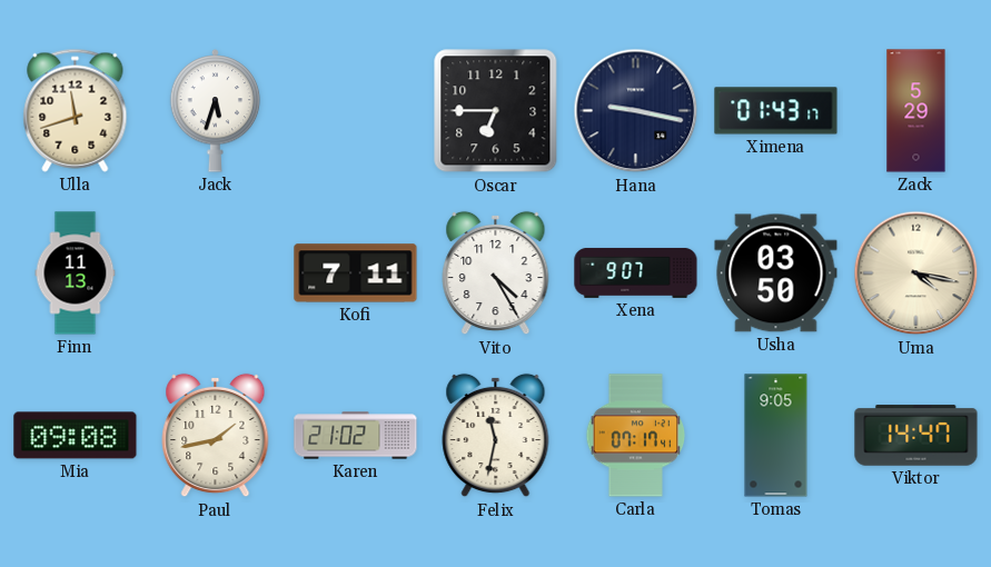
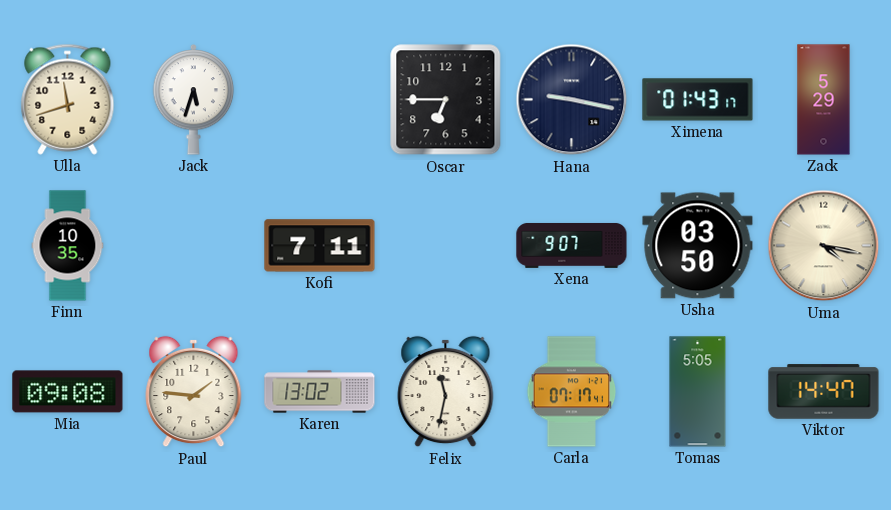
Finn: 11:13 -> 10:35
Vito: 4:25 -> none
Paul: 1:43 -> 1:46
Karen: 21:02 -> 13:02
Tomas: 9:05 -> 5:05
